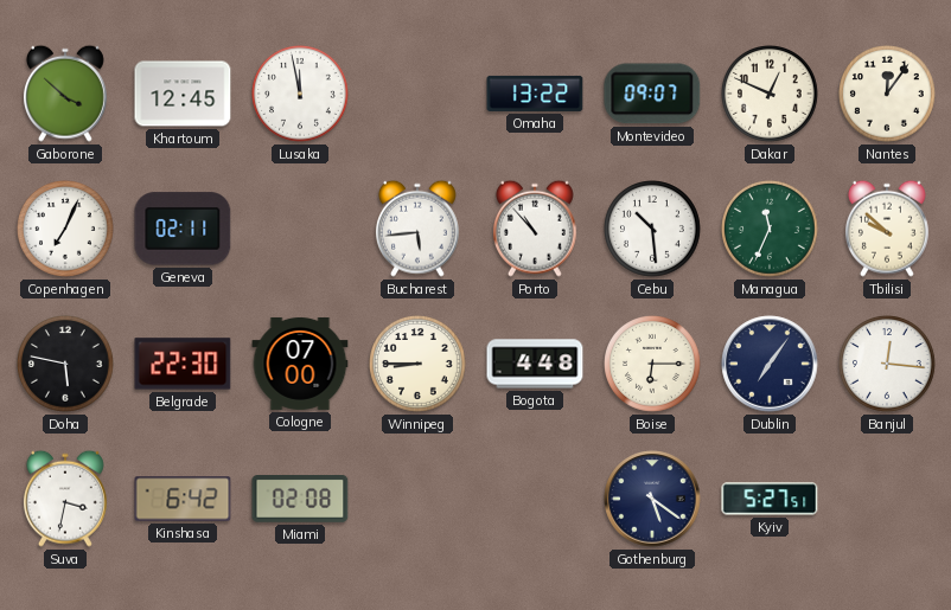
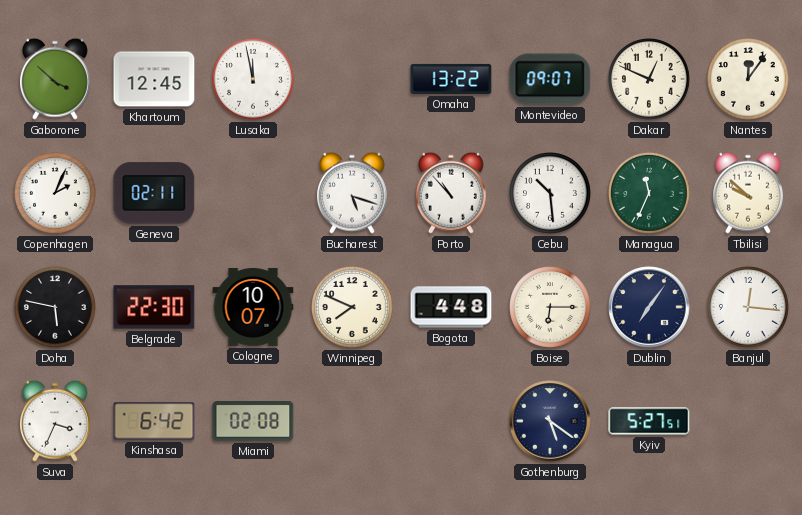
Copenhagen: 7:04 -> 2:04
Bucharest: 5:44 -> 5:18
Cologne: 07:00 -> 10:07
Winnipeg: 8:45 -> 7:49
Suva: 3:32 -> 3:34
